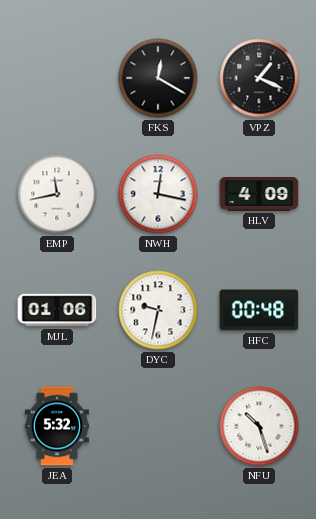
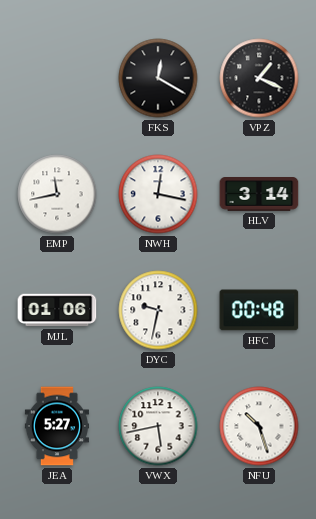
HLV: 4:09 -> 3:14
JEA: 5:32 -> 5:27
VWX: none -> 5:43
